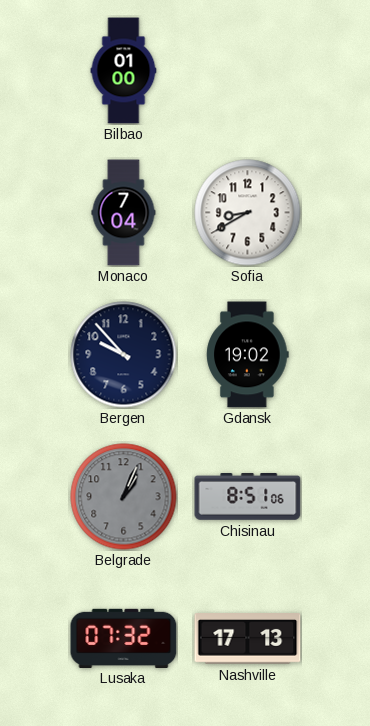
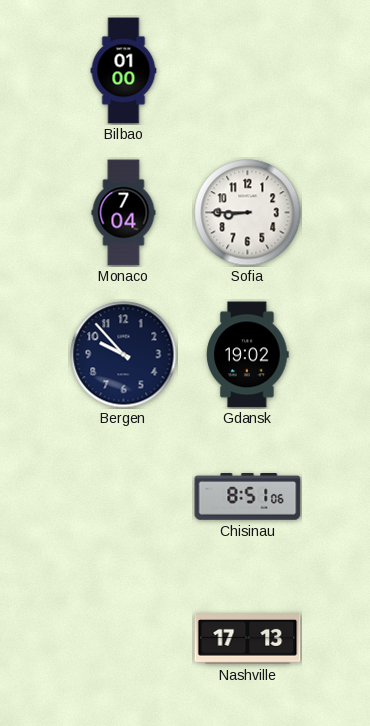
Sofia: 8:40 -> 8:45
Belgrade: 1:04 -> none
Lusaka: 07:32 -> none
